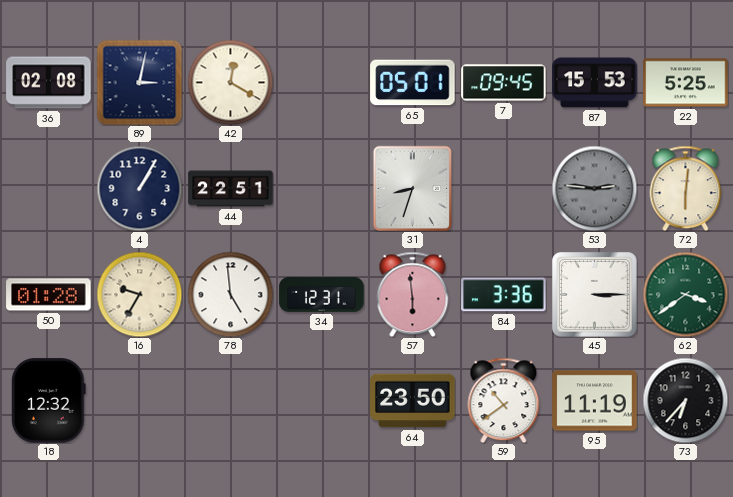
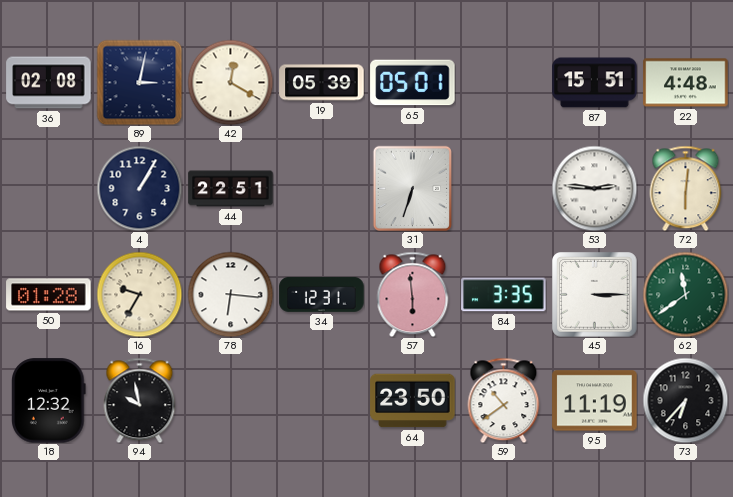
19: none -> 05:39
7: 09:45 -> none
87: 15:53 -> 15:51
22: 5:25 -> 4:48
31: 8:33 -> 6:33
53 dial: grey -> white
78: 4:59 -> 6:16
84: 3:36 -> 3:35
62: 3:39 -> 11:39
94: none -> 9:58
